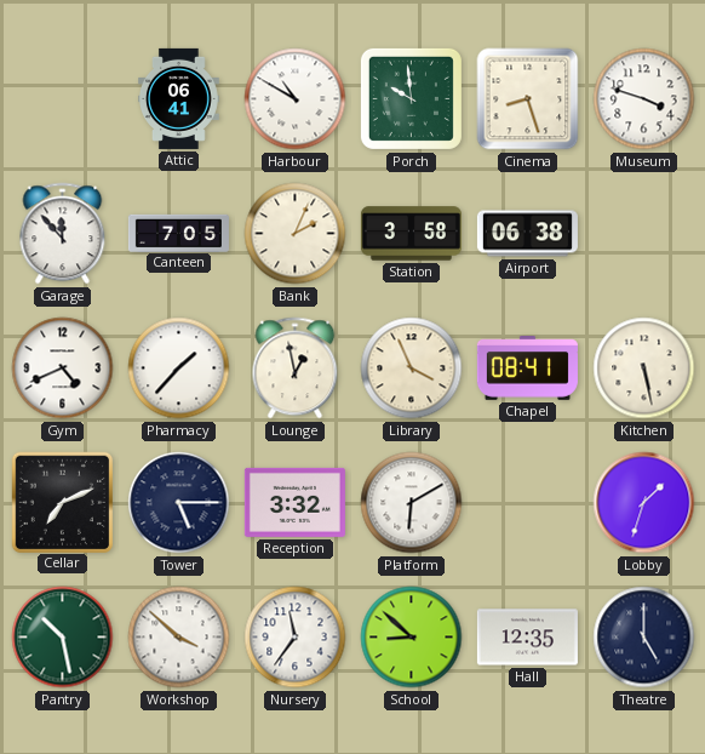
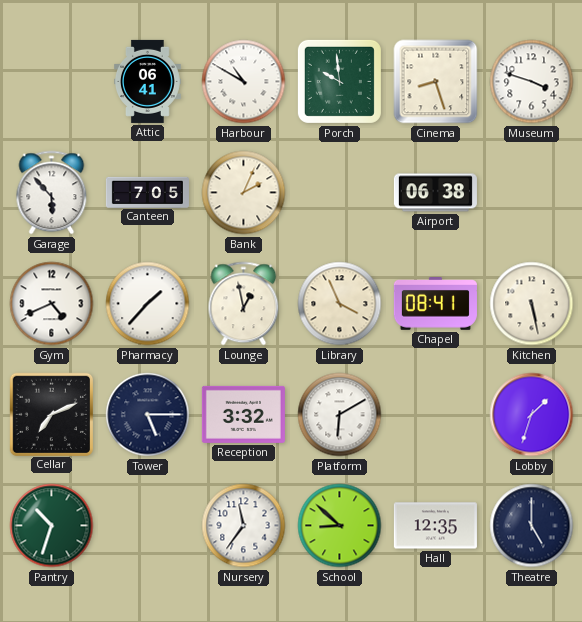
Garage: 11:53 -> 5:53
Station: 3:58 -> none
Pantry: 10:28 -> 10:33
Workshop: 3:52 -> none
